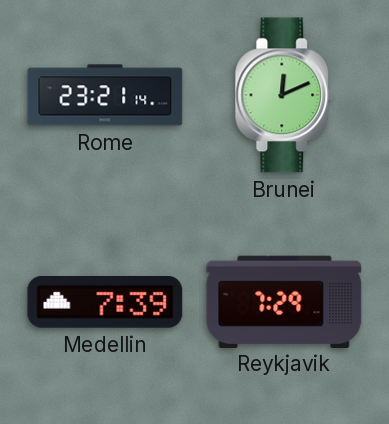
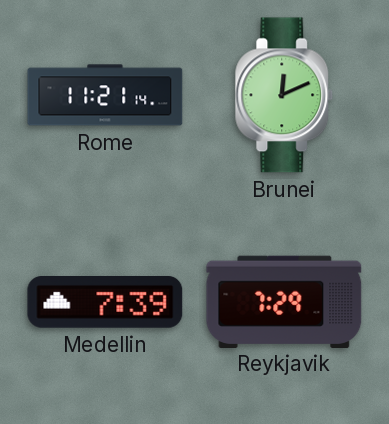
Rome: 23:21 -> 11:21
